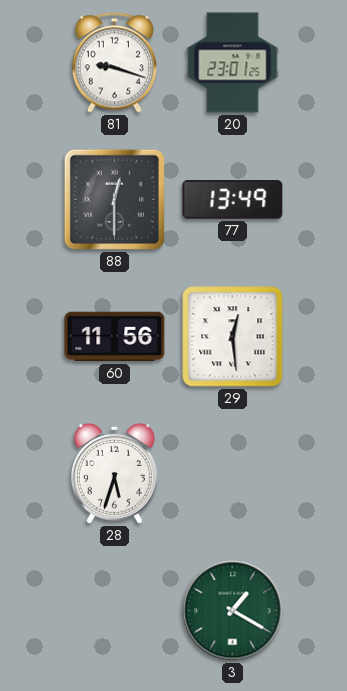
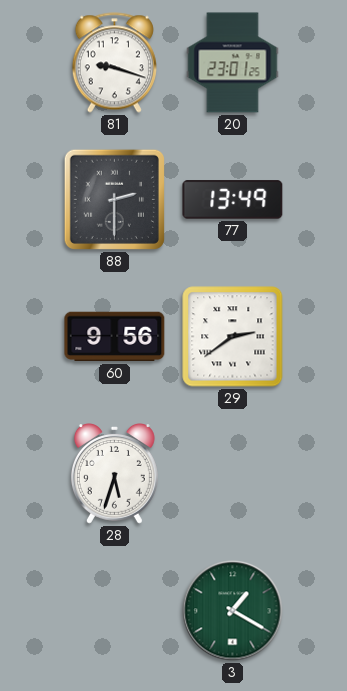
88: 12:30 -> 2:30
60: 11:56 -> 9:56
29: 12:29 -> 2:39
